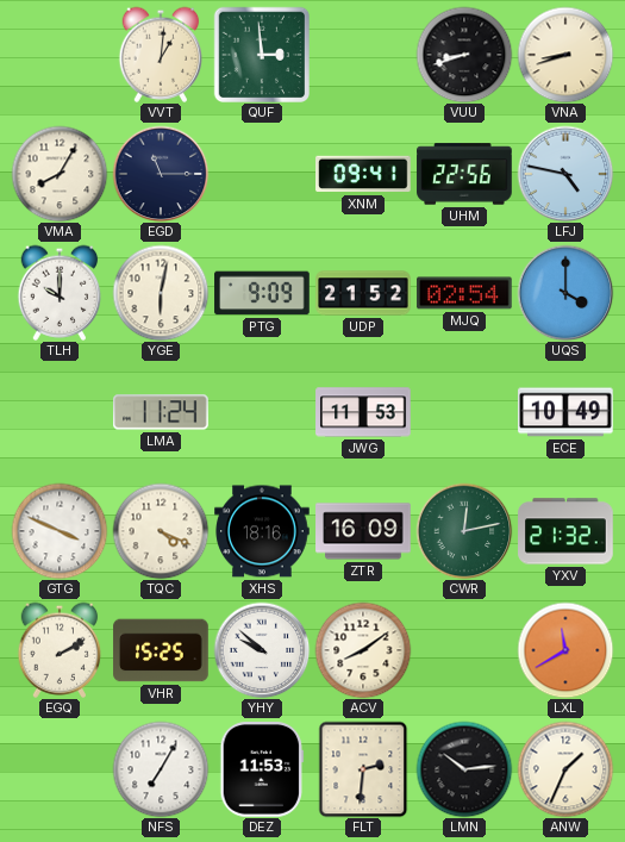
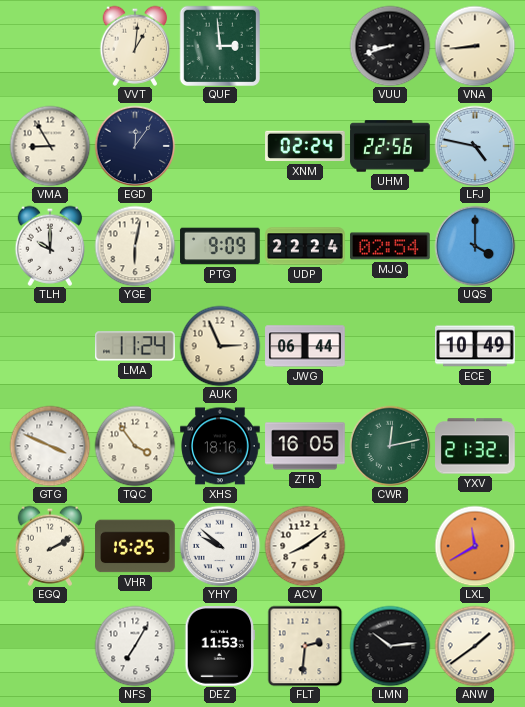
VNA: 8:42 -> 8:44
VMA: 8:05 -> 8:55
EGD: 11:15 -> 12:06
XNM: 09:41 -> 02:24
UDP: 21:52 -> 22:24
AUK: none -> 2:56
JWG: 11:53 -> 06:44
TQC: 4:19 -> 3:54
ZTR: 16:09 -> 16:05
ANW: 1:34 -> 1:39
